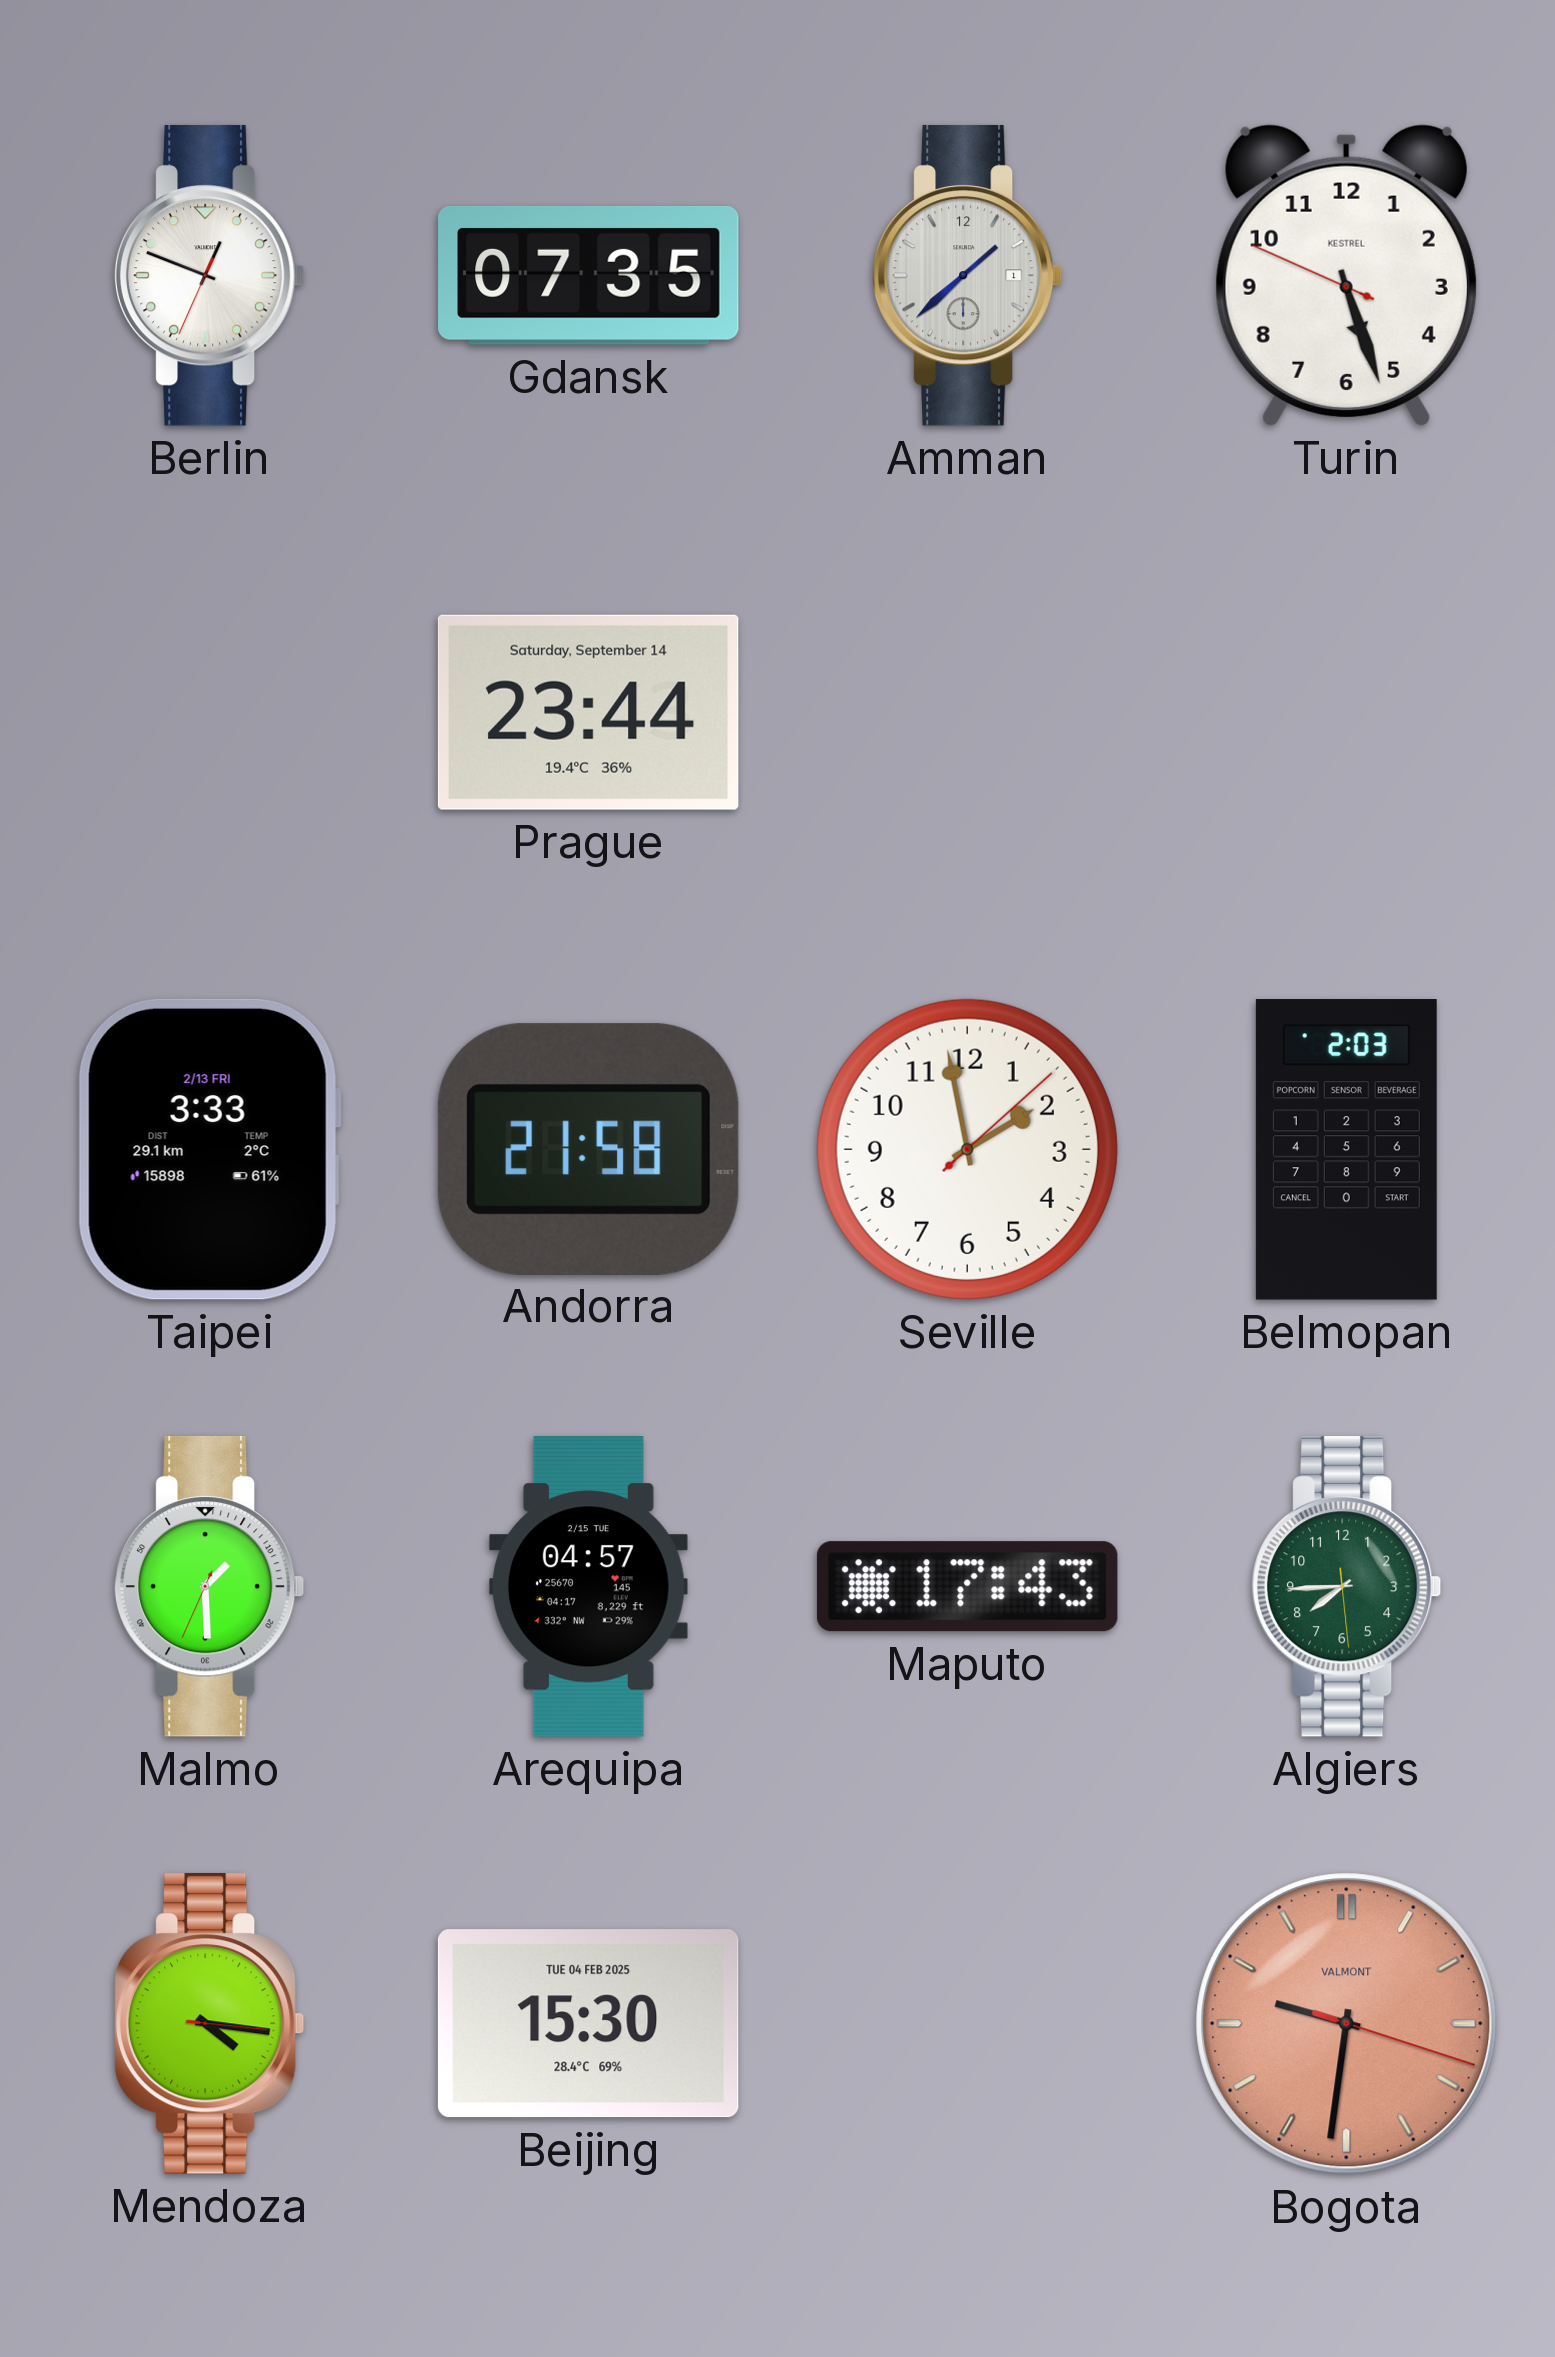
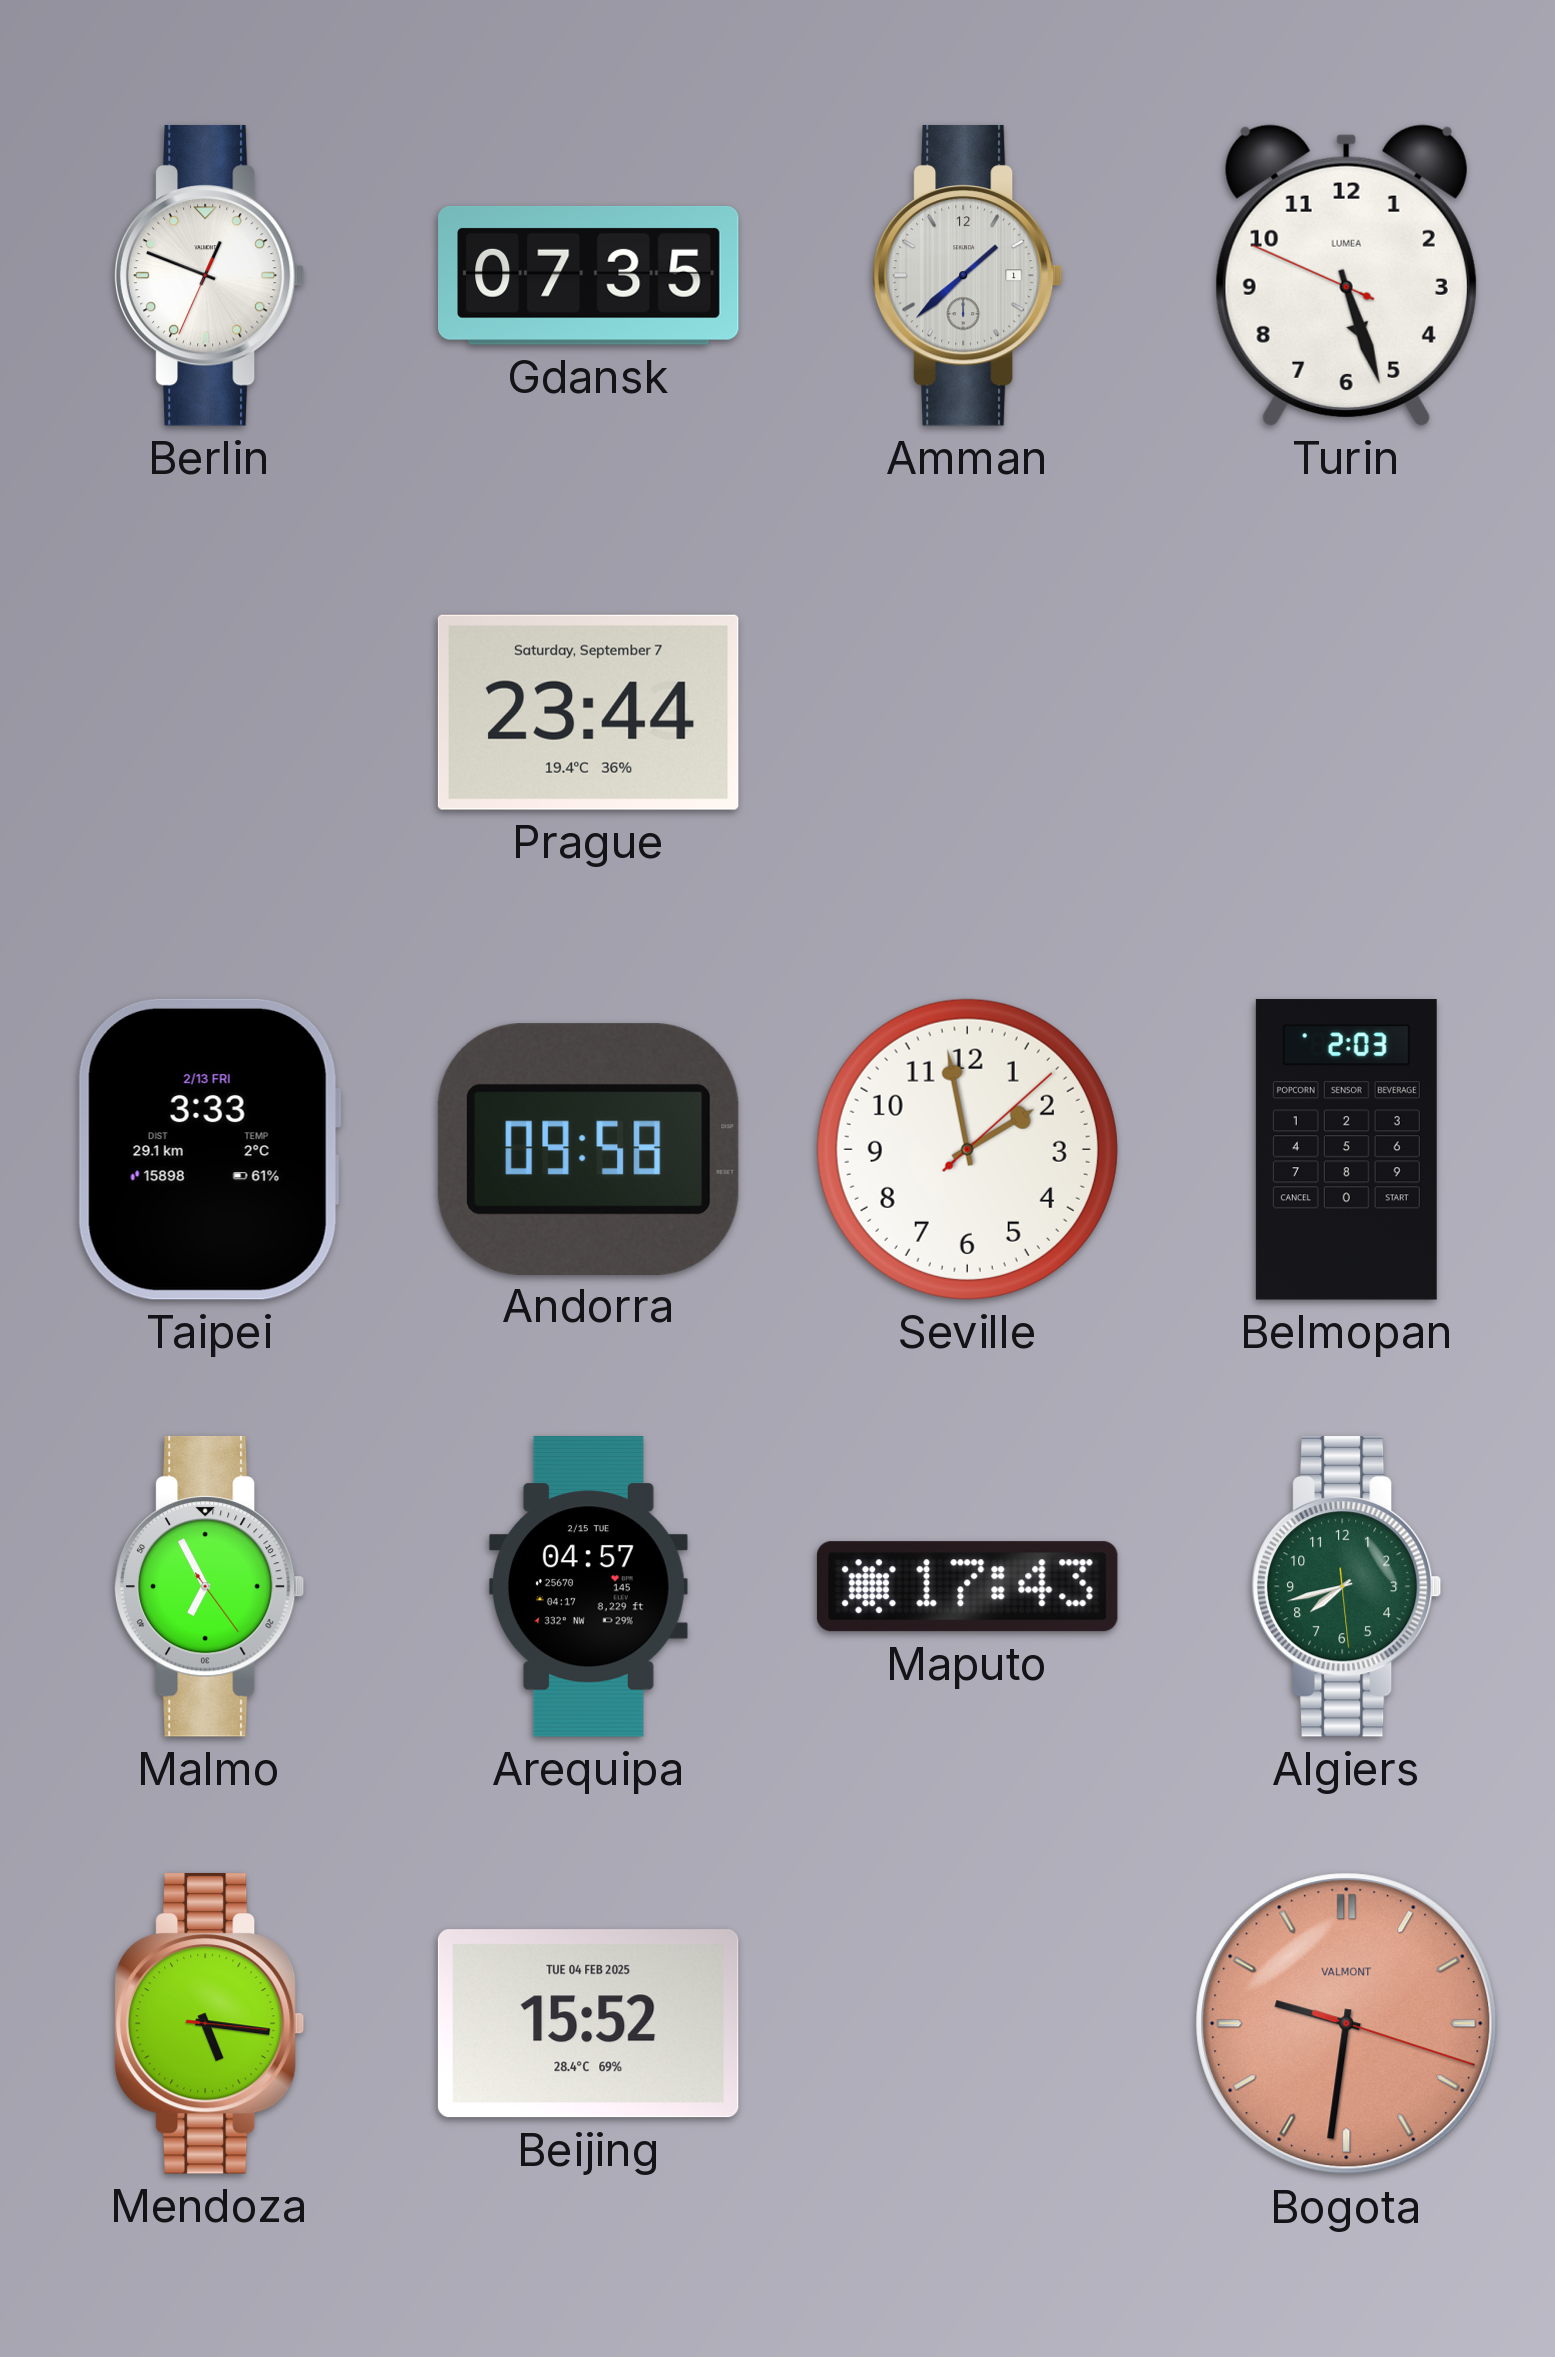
Turin brand: KESTREL -> LUMEA
Prague date: Saturday, September 14 -> Saturday, September 7
Andorra: 21:58 -> 09:58
Malmo: 1:29 -> 6:55
Algiers: 7:44 -> 7:42
Mendoza: 4:16 -> 5:16
Beijing: 15:30 -> 15:52
